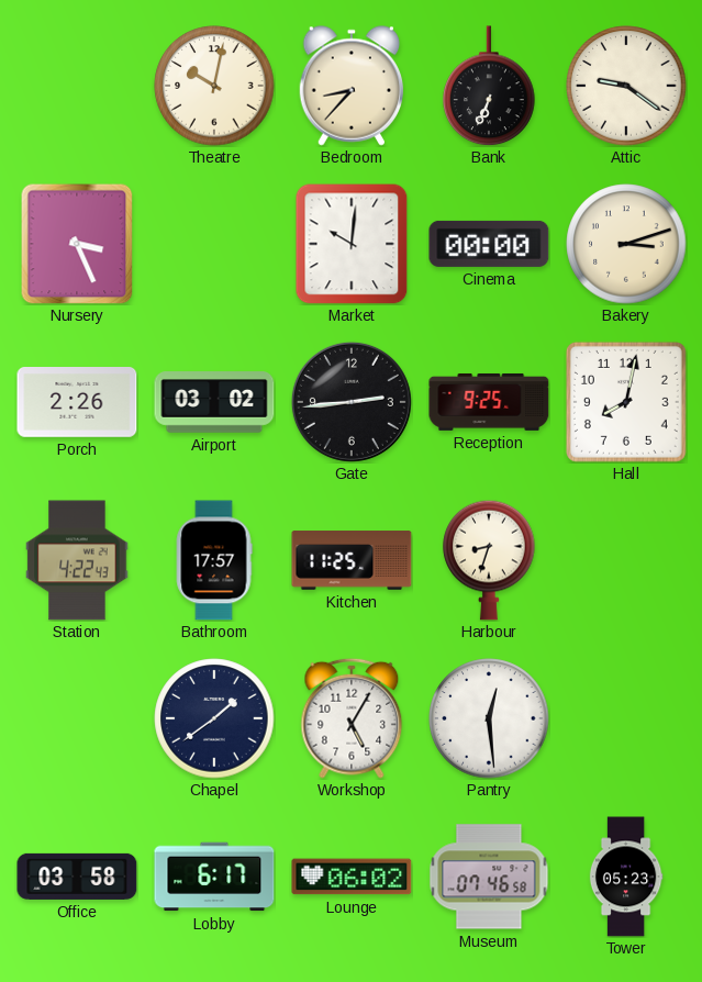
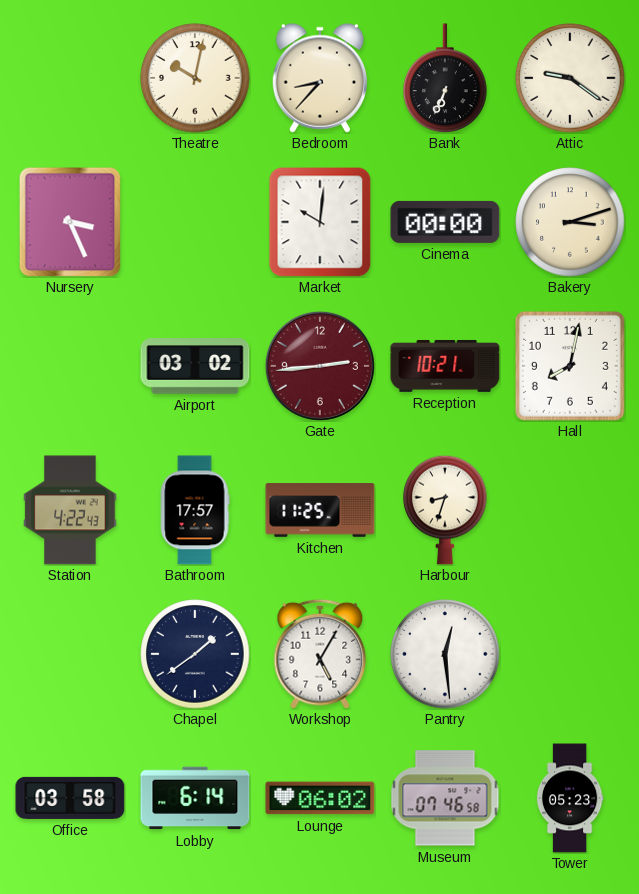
Porch: 2:26 -> none
Gate dial: black -> burgundy
Reception: 9:25 -> 10:21
Lobby: 6:17 -> 6:14
